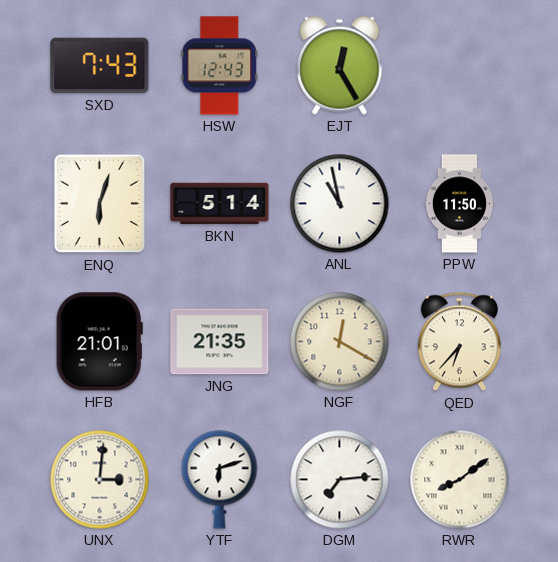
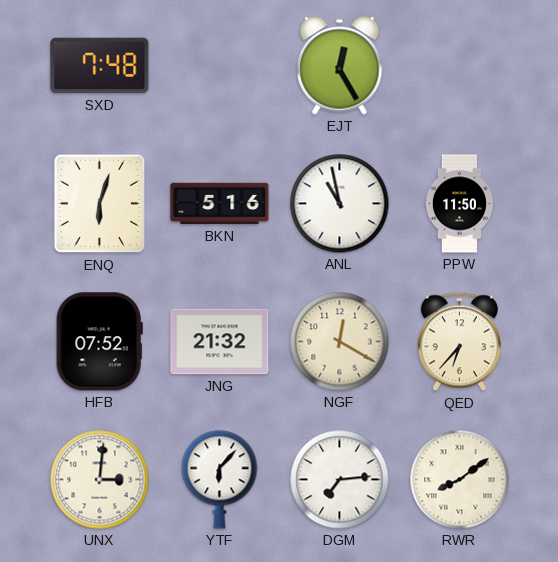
SXD: 7:43 -> 7:48
HSW: 12:43 -> none
BKN: 5:14 -> 5:16
HFB: 21:01 -> 07:52
JNG: 21:35 -> 21:32
YTF: 6:12 -> 6:07
